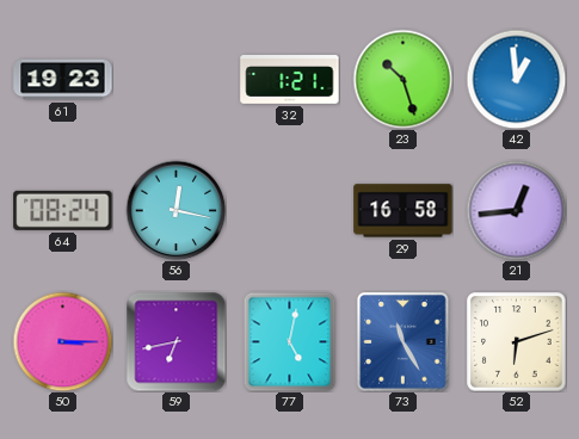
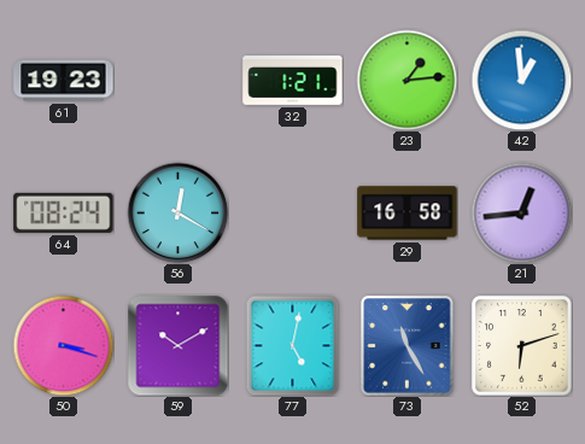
23: 10:27 -> 1:14
56: 12:17 -> 12:20
50: 3:15 -> 3:18
59: 6:43 -> 10:10
